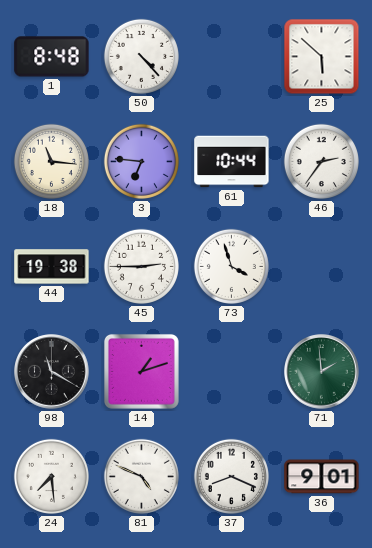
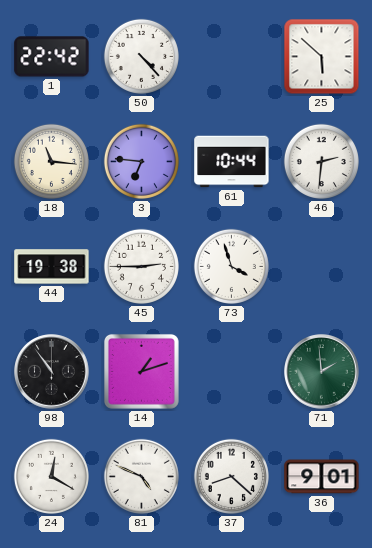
1: 8:48 -> 22:42
46: 2:36 -> 2:31
98: 11:20 -> 10:54
24: 7:29 -> 12:20
37: 8:19 -> 8:22
